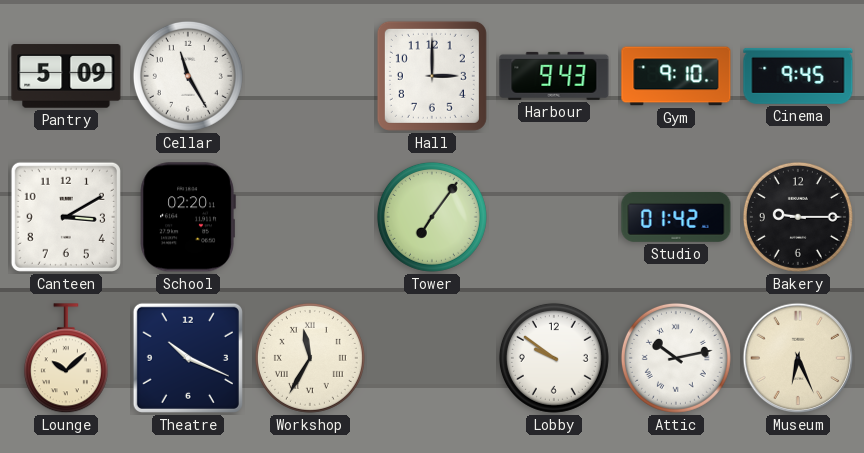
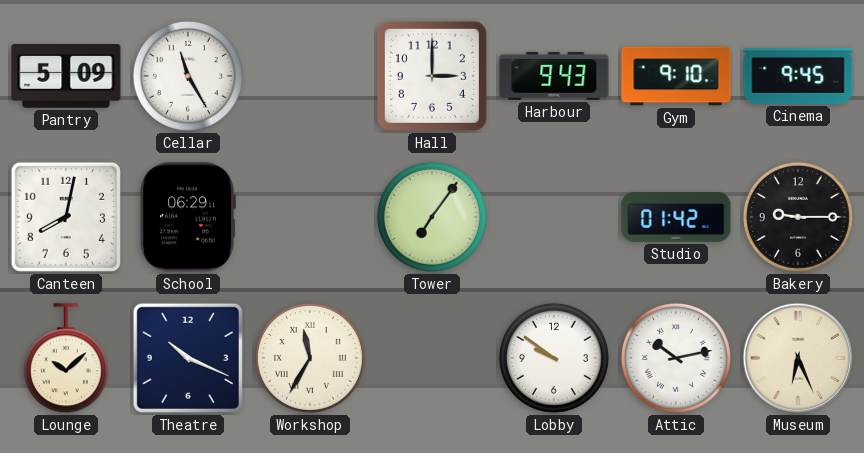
Canteen: 3:10 -> 8:02
School: 02:20 -> 06:29
